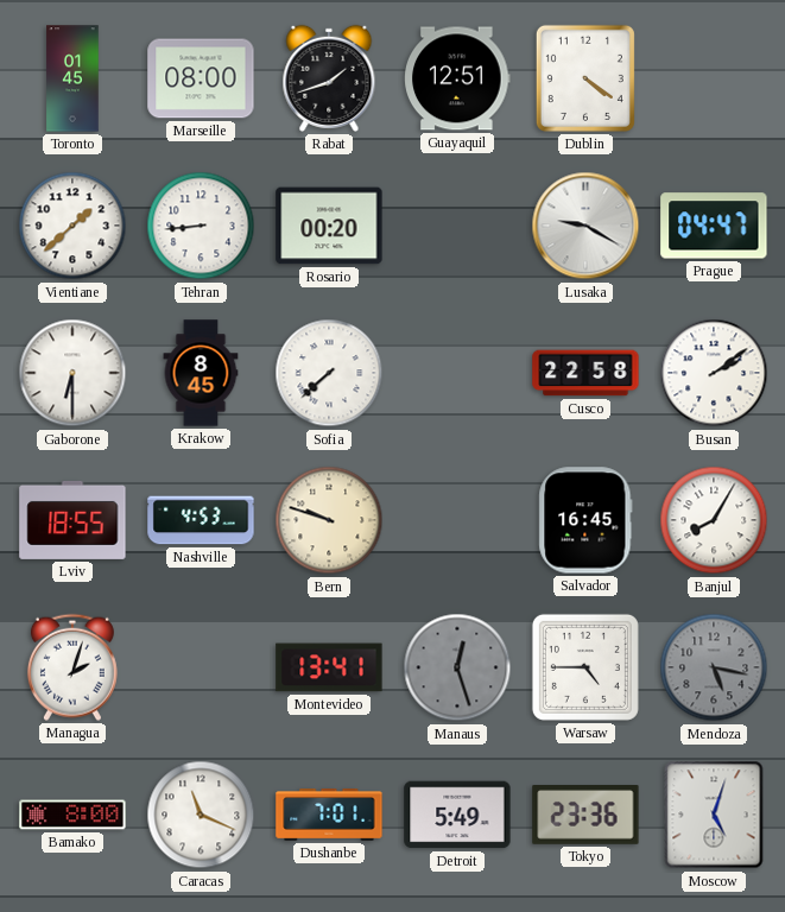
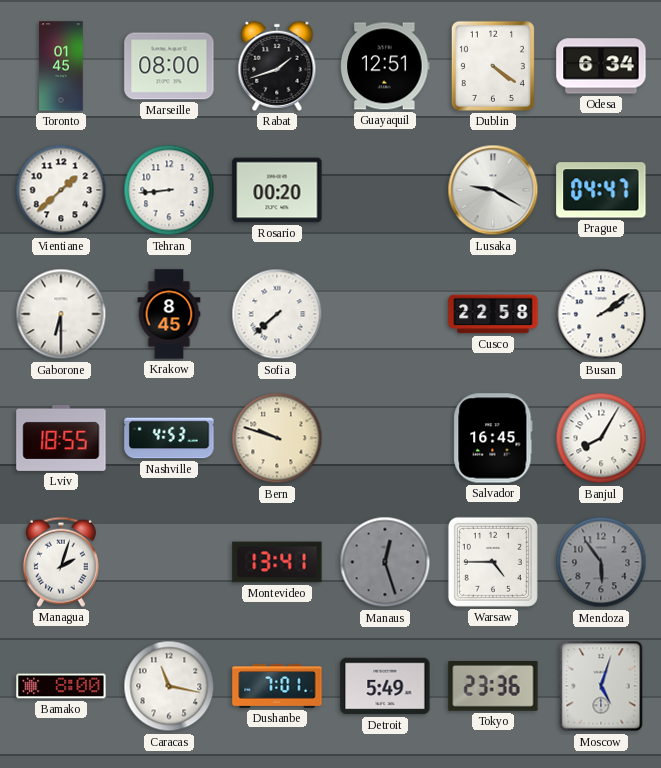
Odesa: none -> 6:34
Mendoza: 5:17 -> 5:54
Caracas: 11:19 -> 11:17
